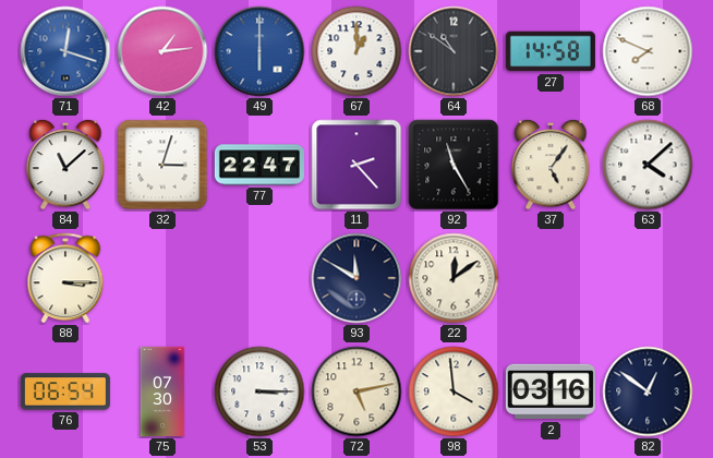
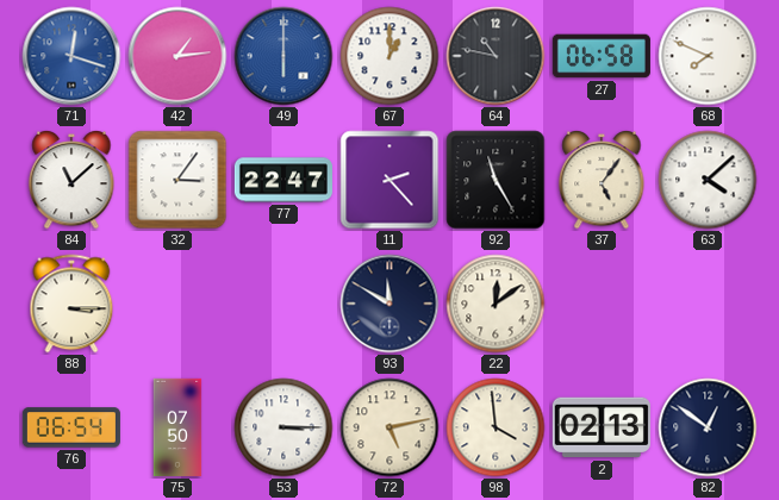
64: 10:51 -> 10:47
27: 14:58 -> 06:58
32: 3:03 -> 3:06
75: 07:30 -> 07:50
2: 03:16 -> 02:13
